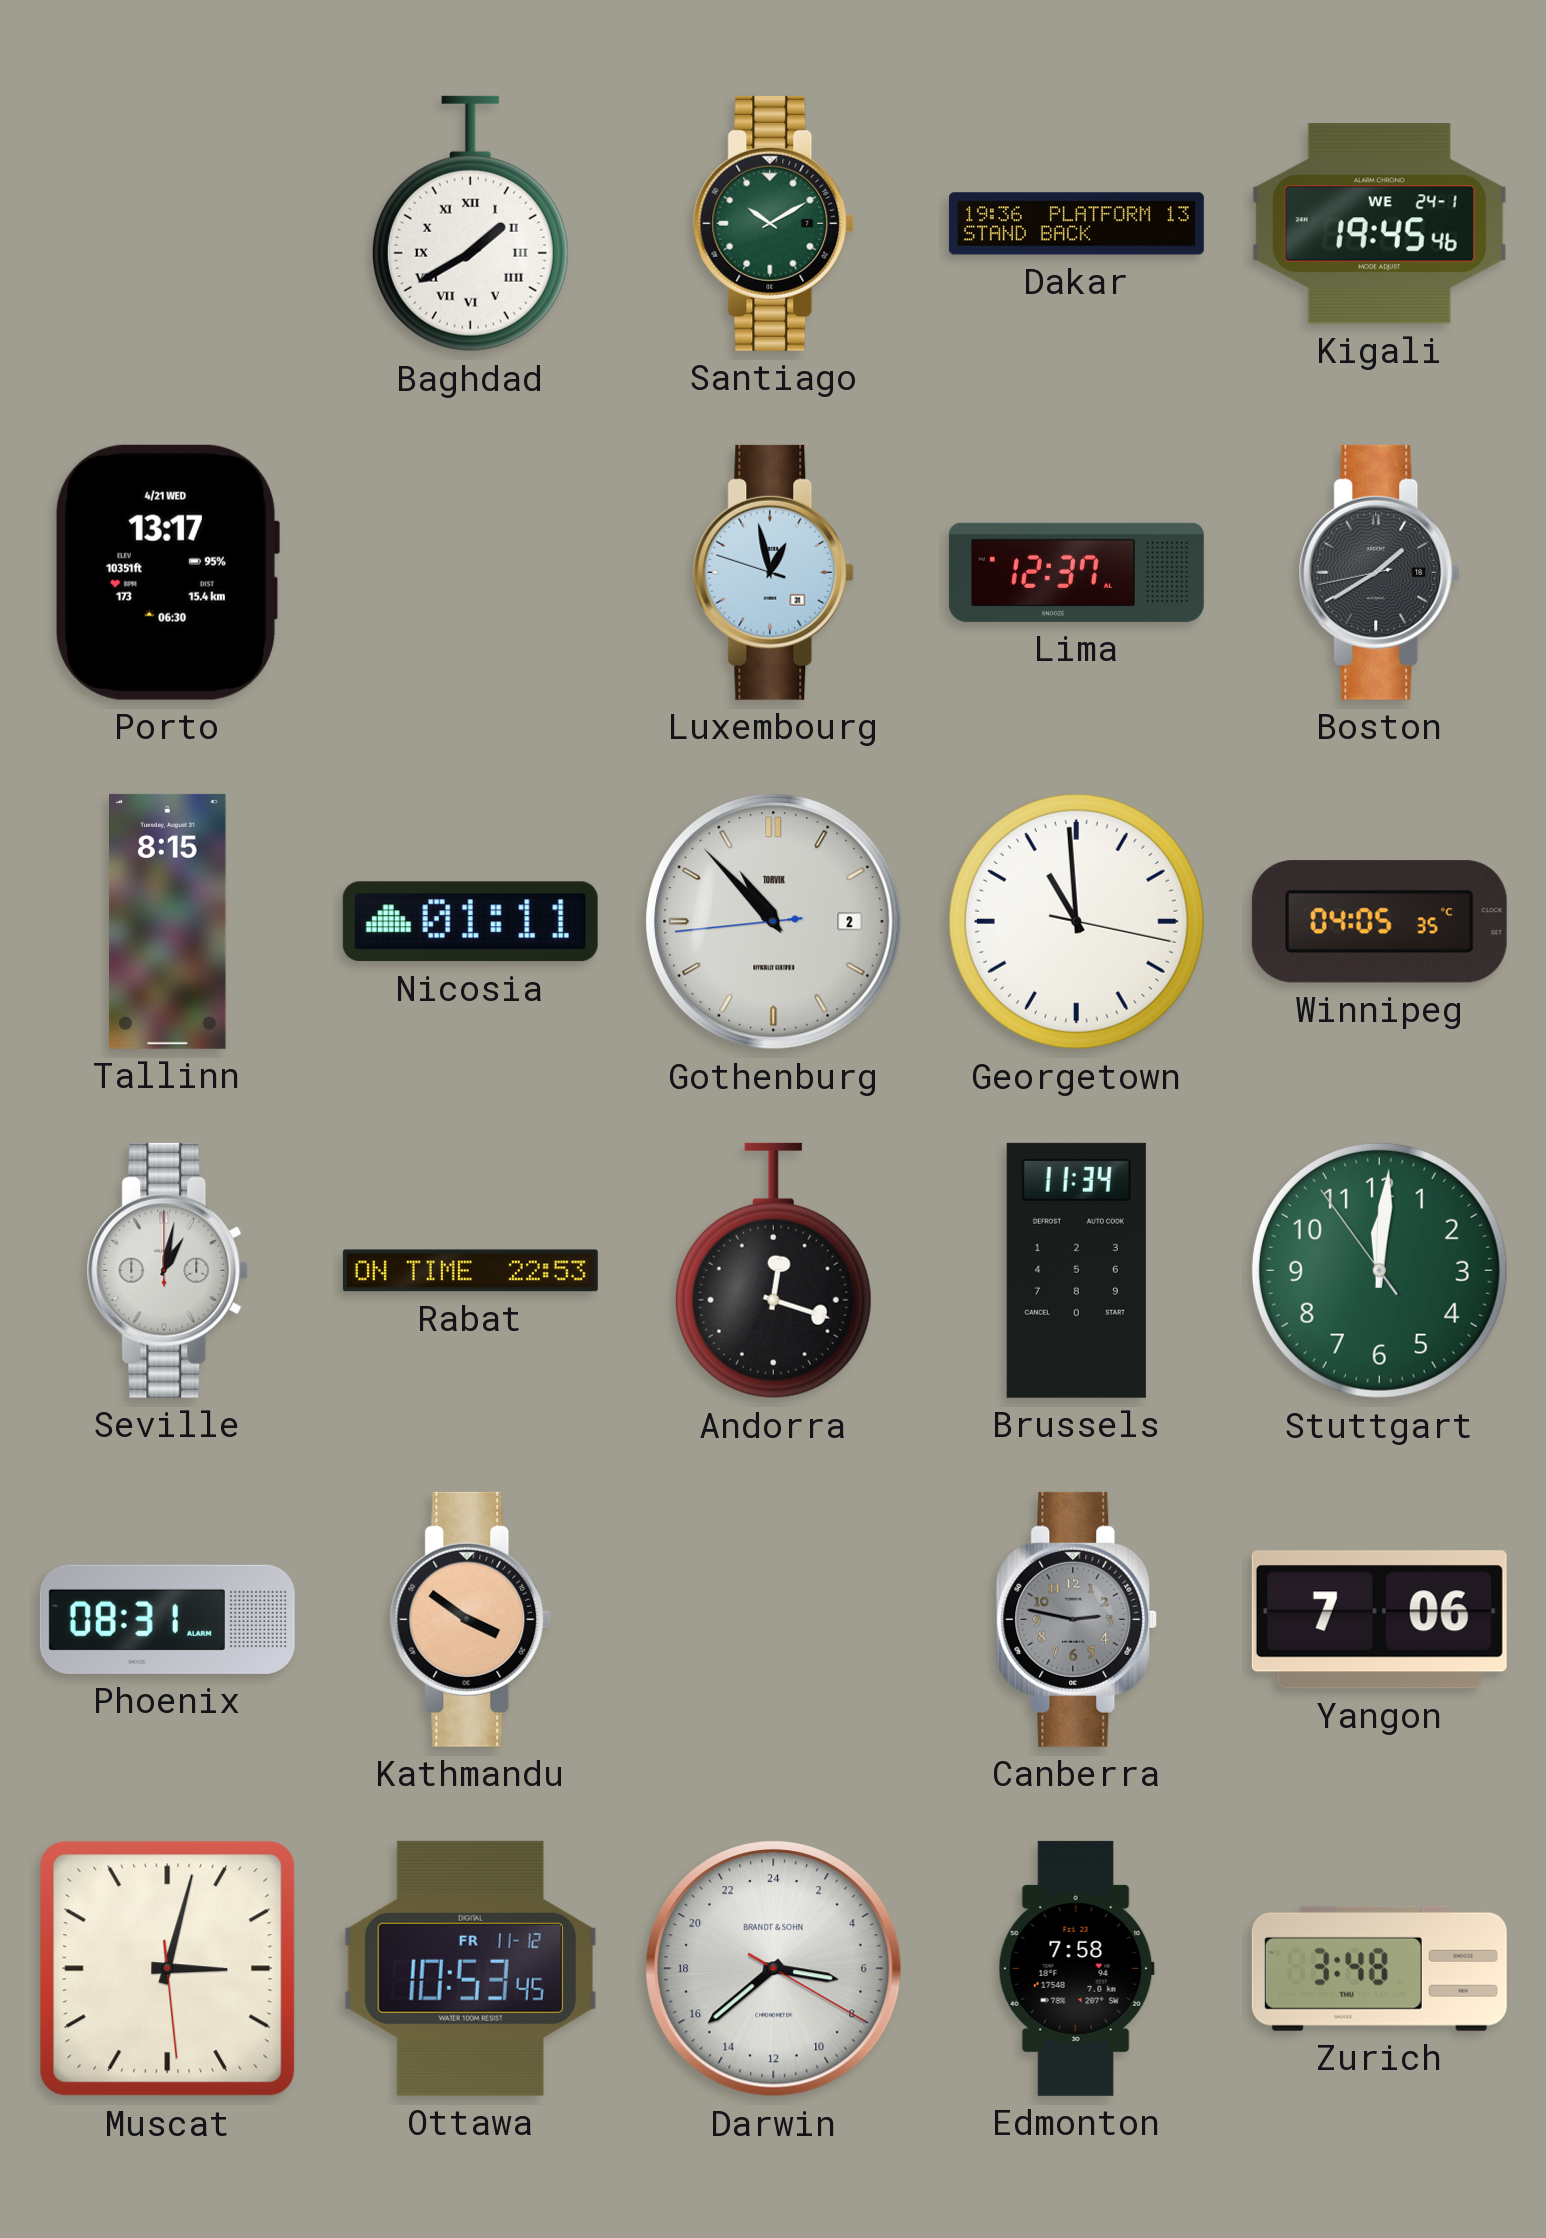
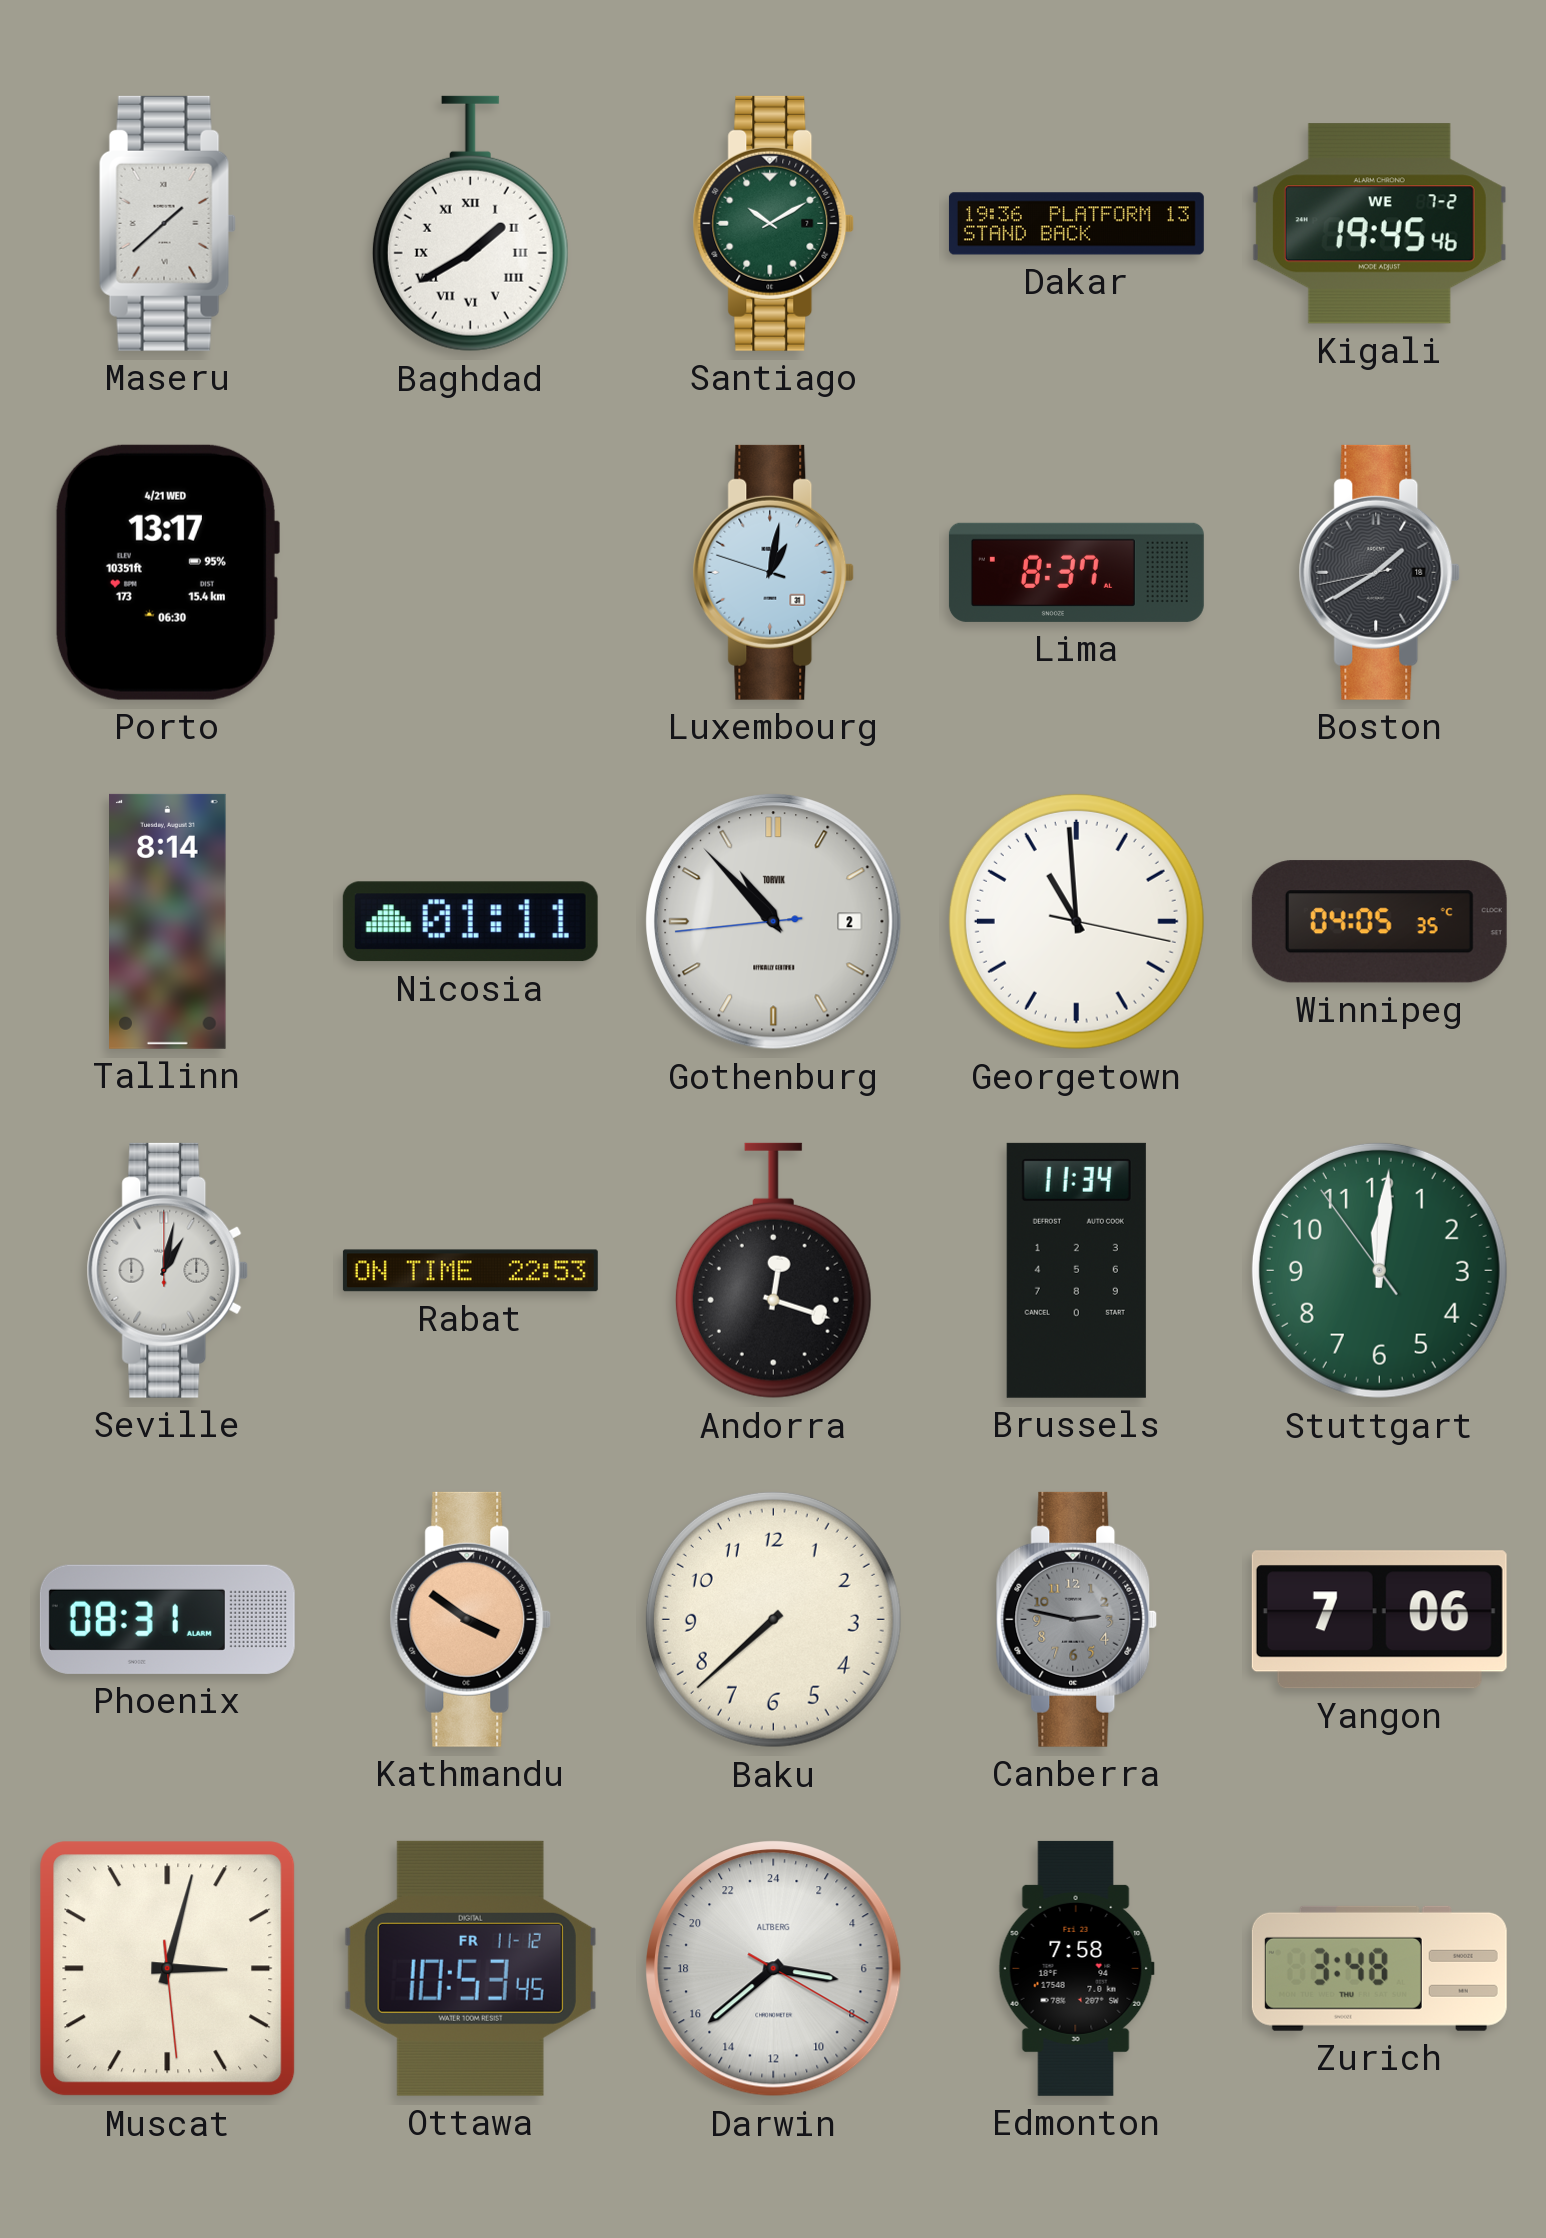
Maseru: none -> 1:38
Kigali date: WE 24-1 -> WE 7-2
Luxembourg: 12:57 -> 1:01
Lima: 12:37 -> 8:37
Tallinn: 8:15 -> 8:14
Baku: none -> 7:38
Darwin brand: BRANDT & SOHN -> ALTBERG
